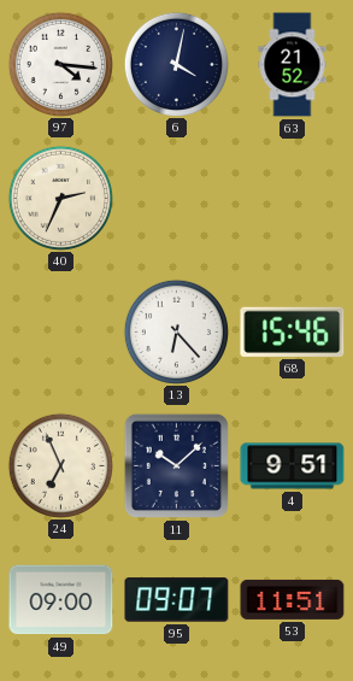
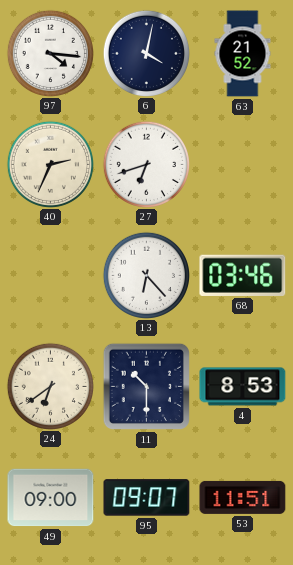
27: none -> 6:42
68: 15:46 -> 03:46
24: 6:56 -> 6:39
11: 10:08 -> 10:30
4: 9:51 -> 8:53
